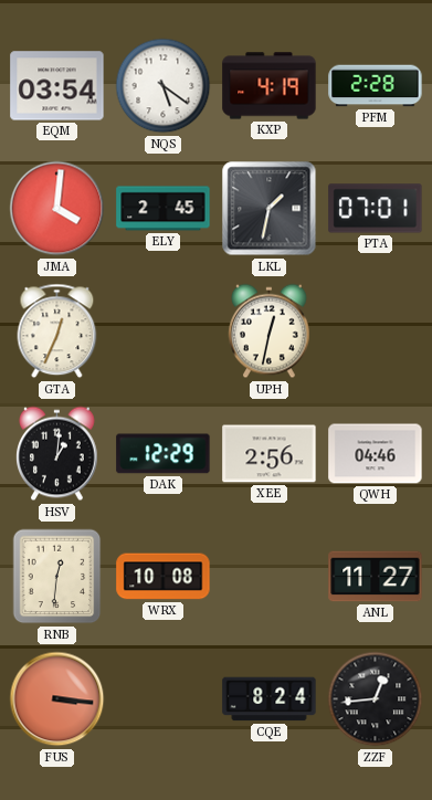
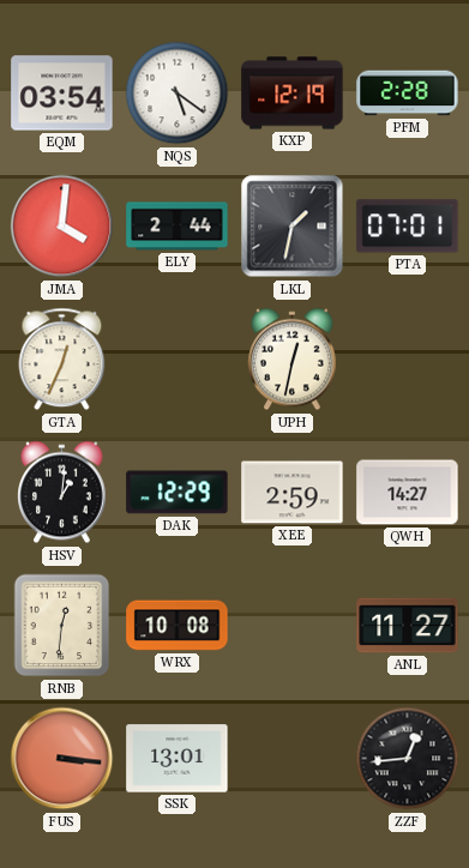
KXP: 4:19 -> 12:19
ELY: 2:45 -> 2:44
XEE: 2:56 -> 2:59
QWH: 04:46 -> 14:27
SSK: none -> 13:01
CQE: 8:24 -> none
